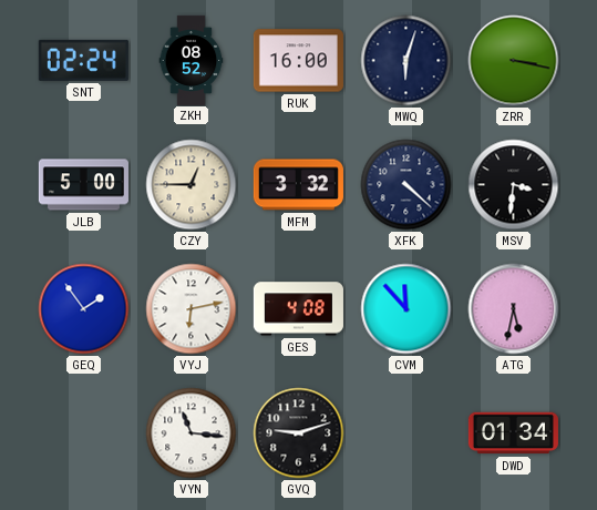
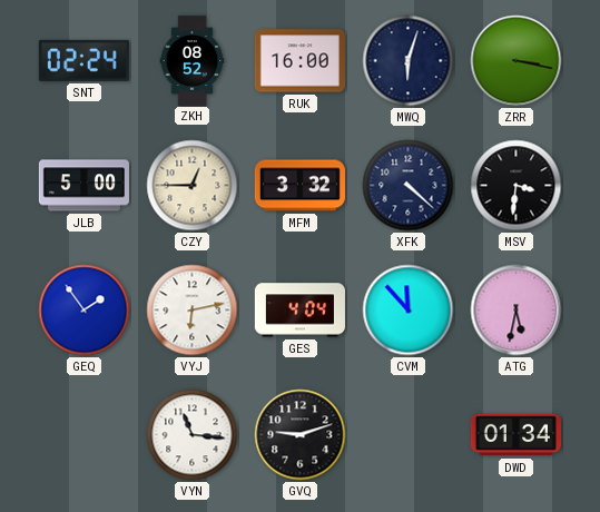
GES: 4:08 -> 4:04
